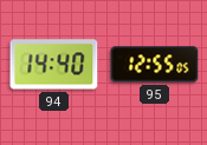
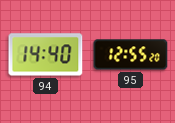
95: 12:55:05 -> 12:55:20
